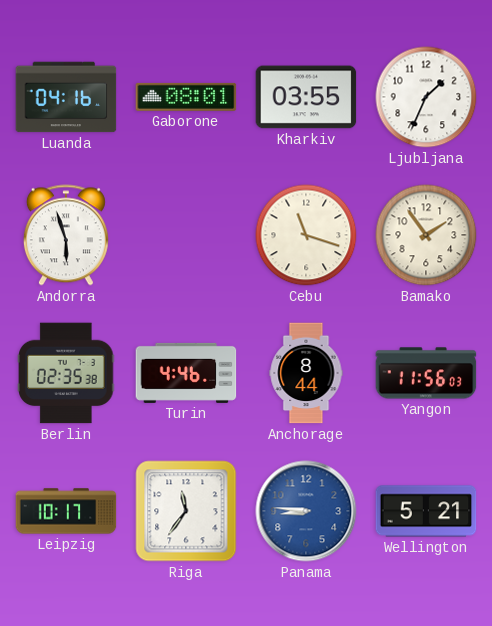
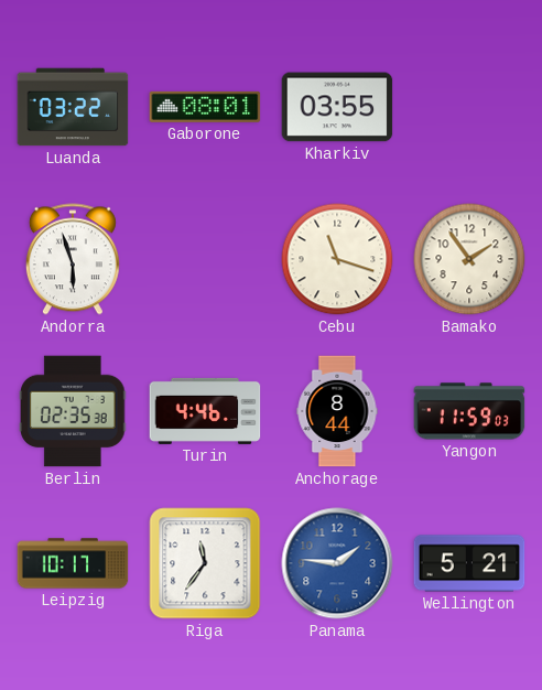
Luanda: 04:16 -> 03:22
Ljubljana: 1:34 -> none
Yangon: 11:56 -> 11:59
Panama: 8:46 -> 1:46
